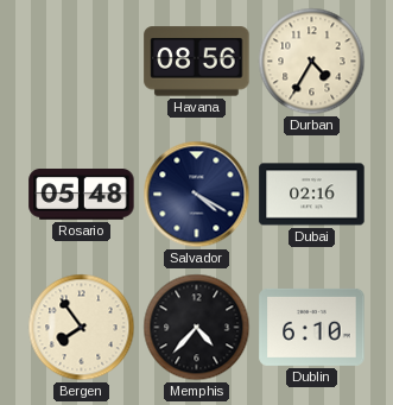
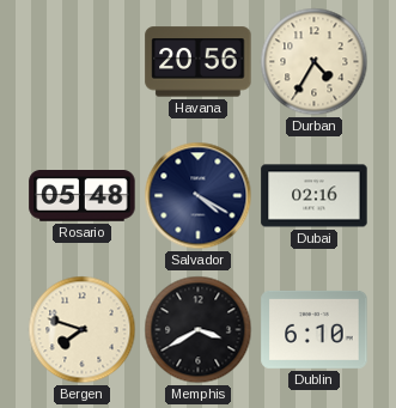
Havana: 08:56 -> 20:56
Bergen: 7:54 -> 7:48
Memphis: 4:37 -> 3:40
